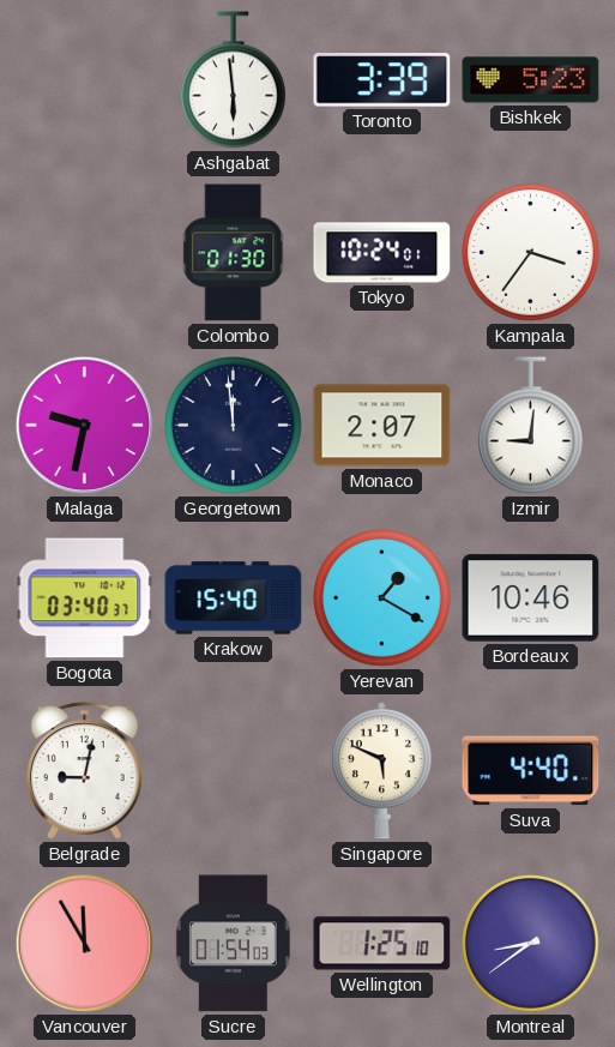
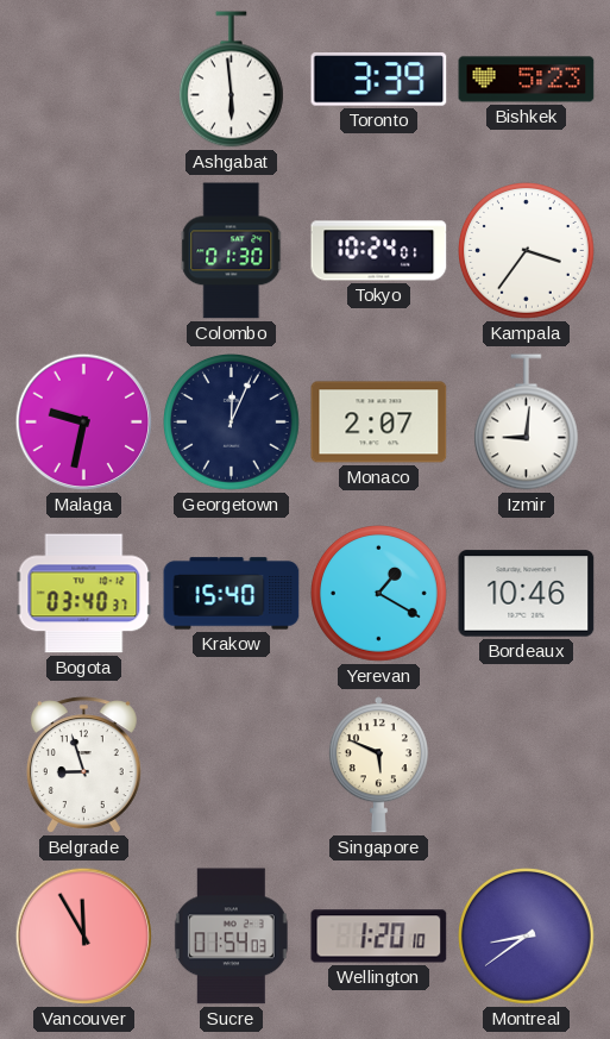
Georgetown: 11:59 -> 12:04
Belgrade: 9:02 -> 8:57
Suva: 4:40 -> none
Wellington: 1:25 -> 1:20
